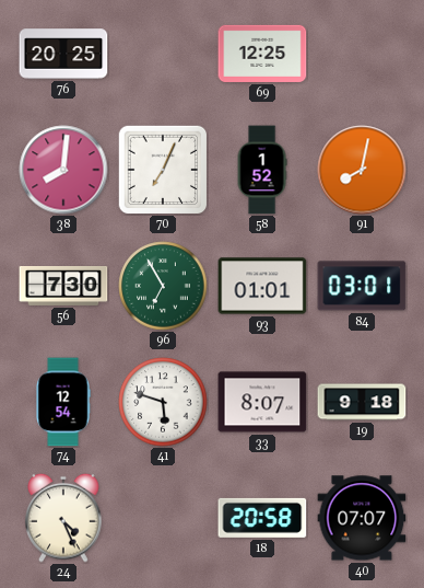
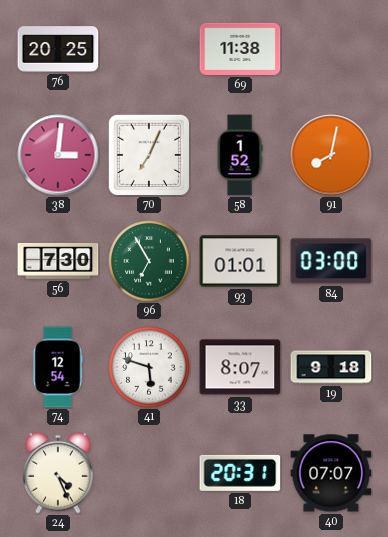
69: 12:25 -> 11:38
38: 8:01 -> 3:01
84: 03:01 -> 03:00
18: 20:58 -> 20:31
